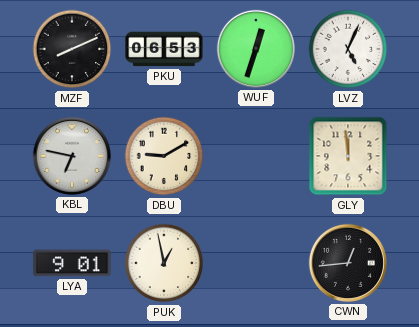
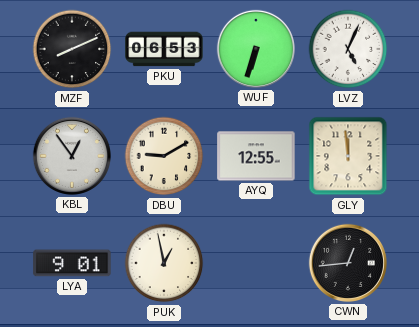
WUF: 12:33 -> 6:33
KBL: 6:47 -> 12:54
AYQ: none -> 12:55
